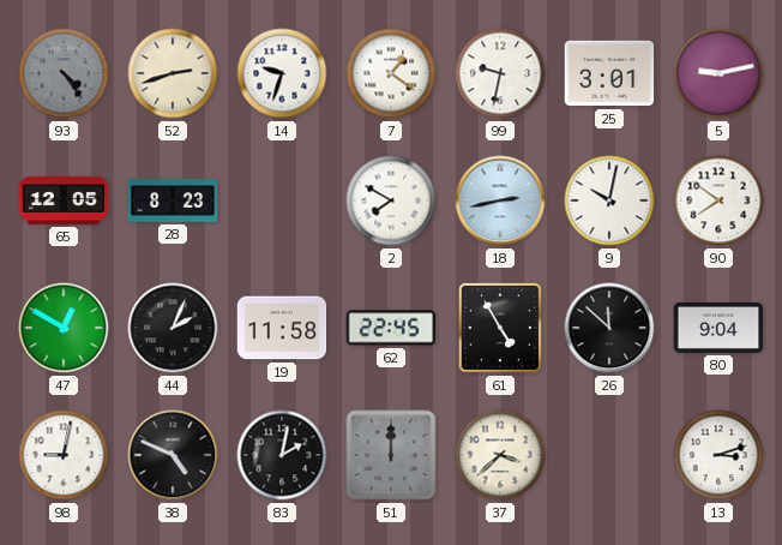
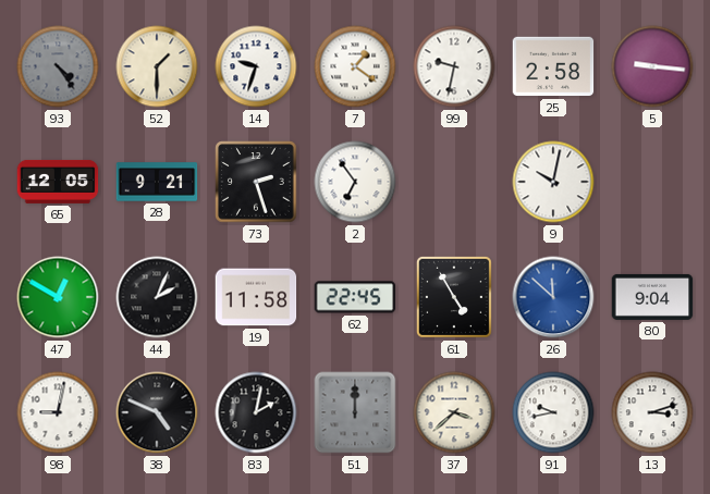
52: 2:42 -> 1:30
25: 3:01 -> 2:58
5: 9:13 -> 9:16
28: 8:23 -> 9:21
73: none -> 2:27
2: 7:50 -> 6:54
18: 2:43 -> none
90: 7:51 -> none
26 dial: black -> blue
91: none -> 9:43
